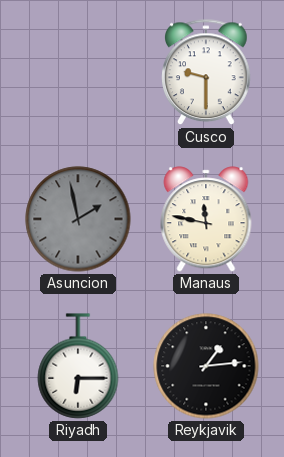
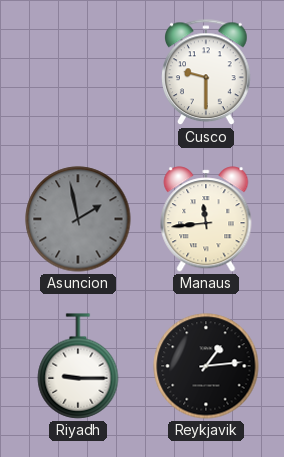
Manaus: 11:47 -> 11:44
Riyadh: 6:15 -> 9:15
